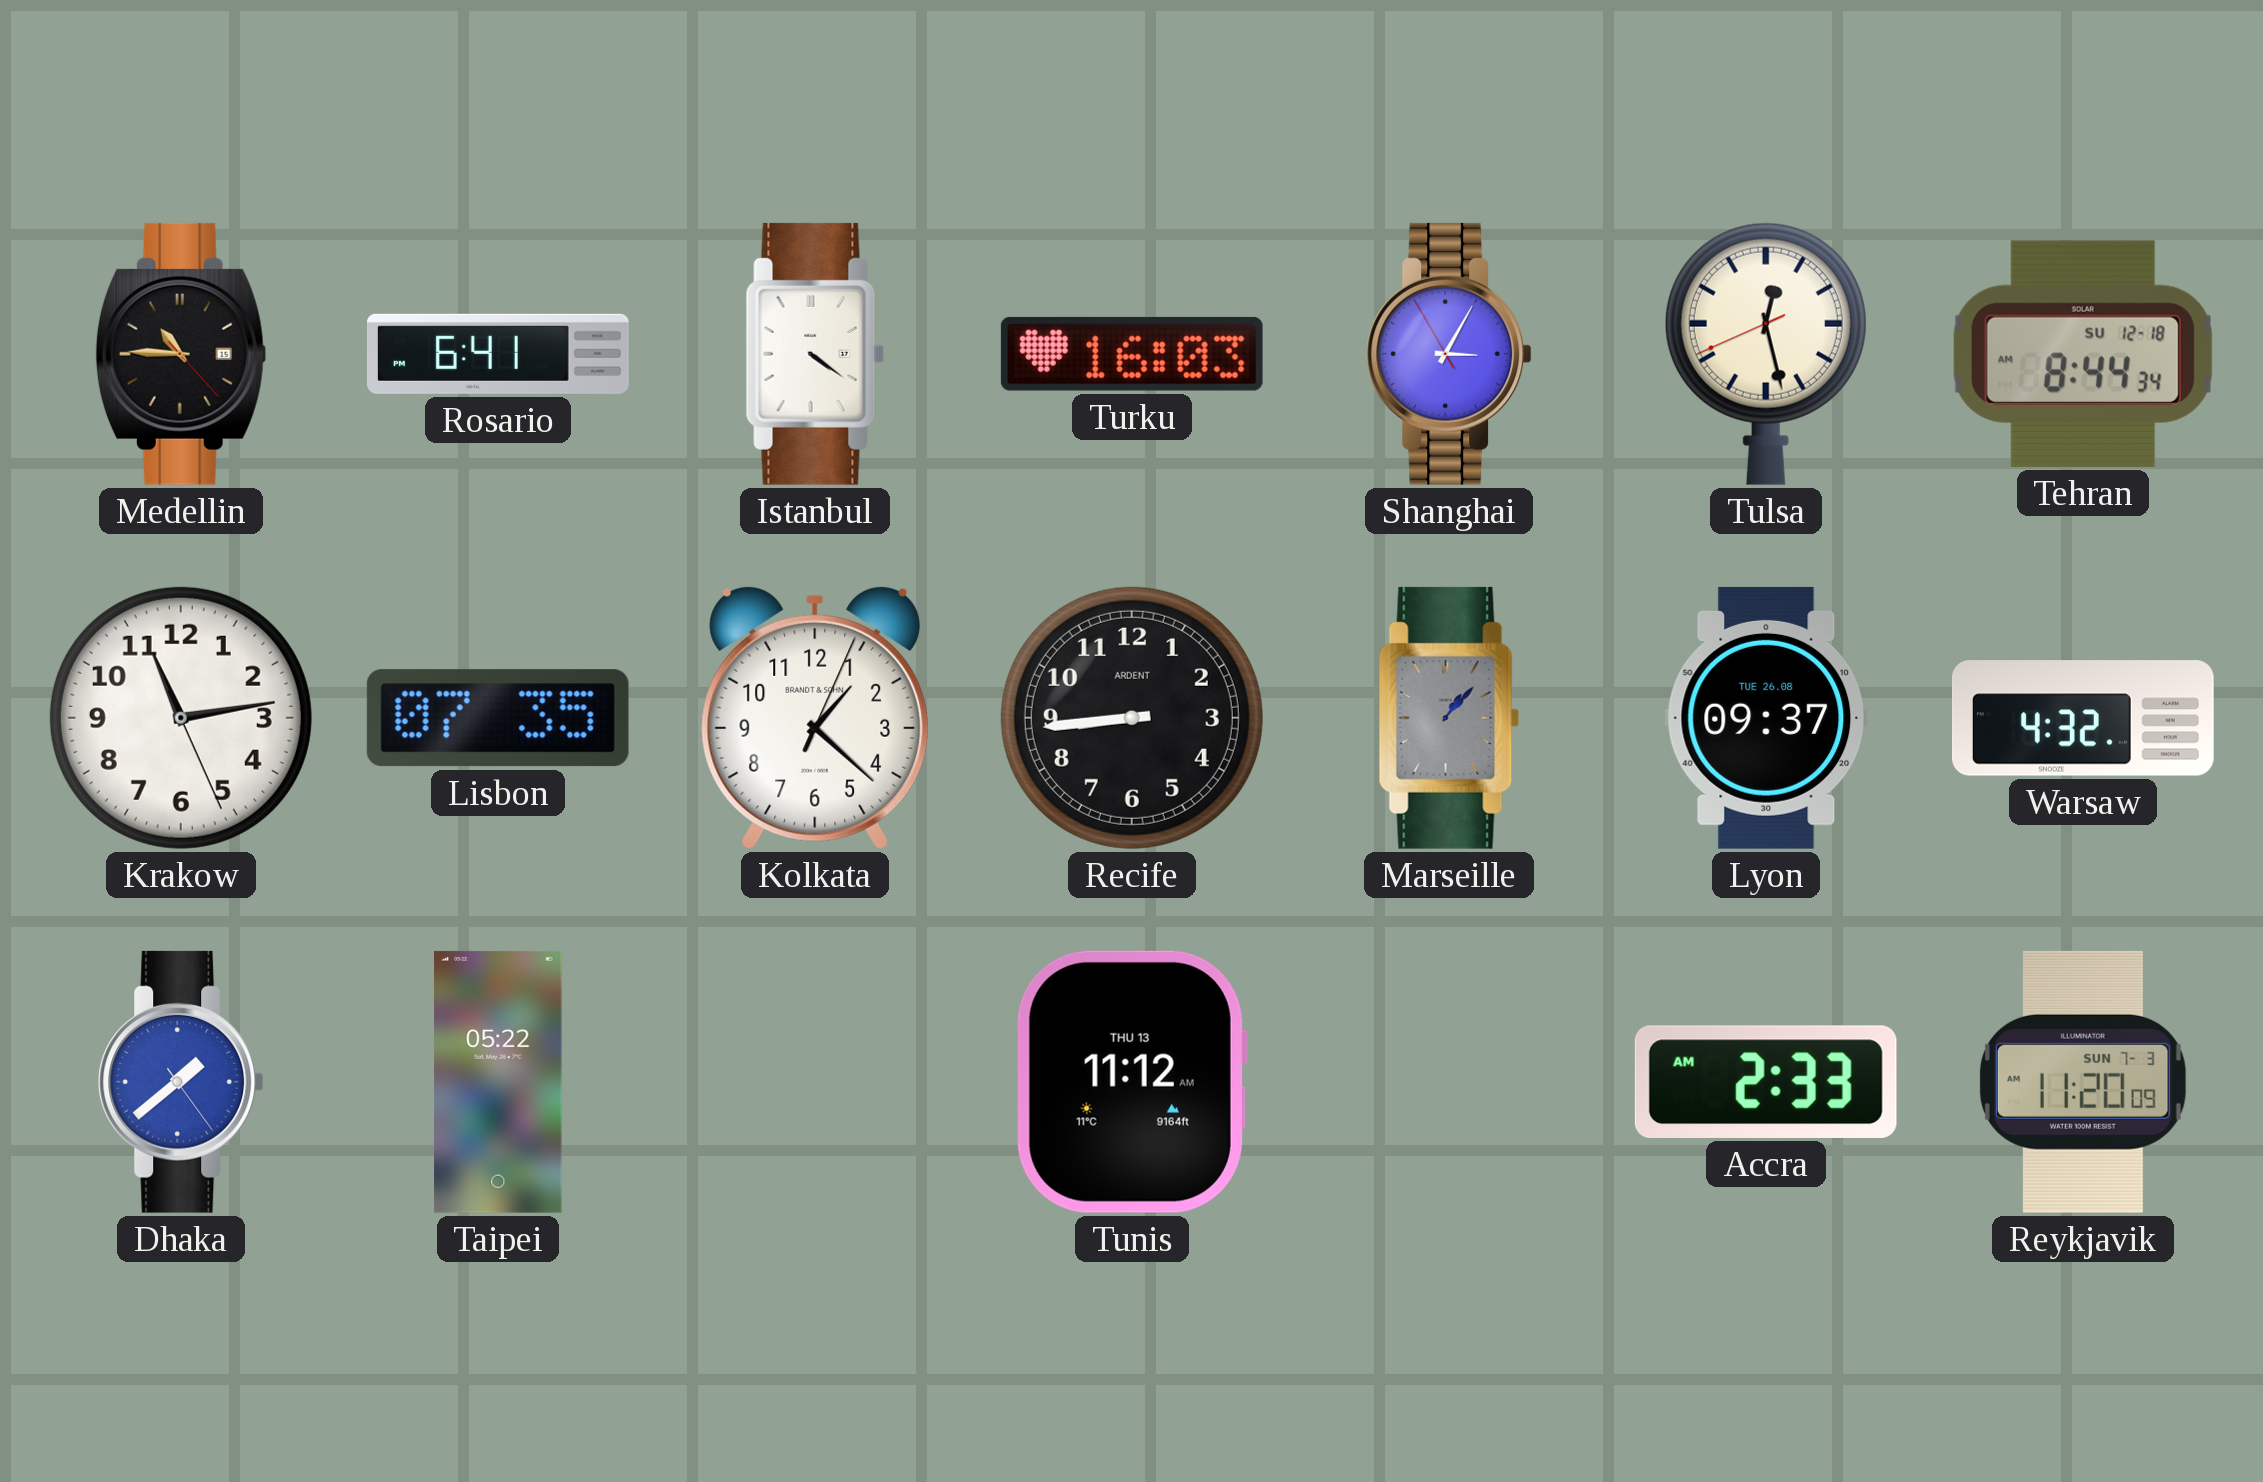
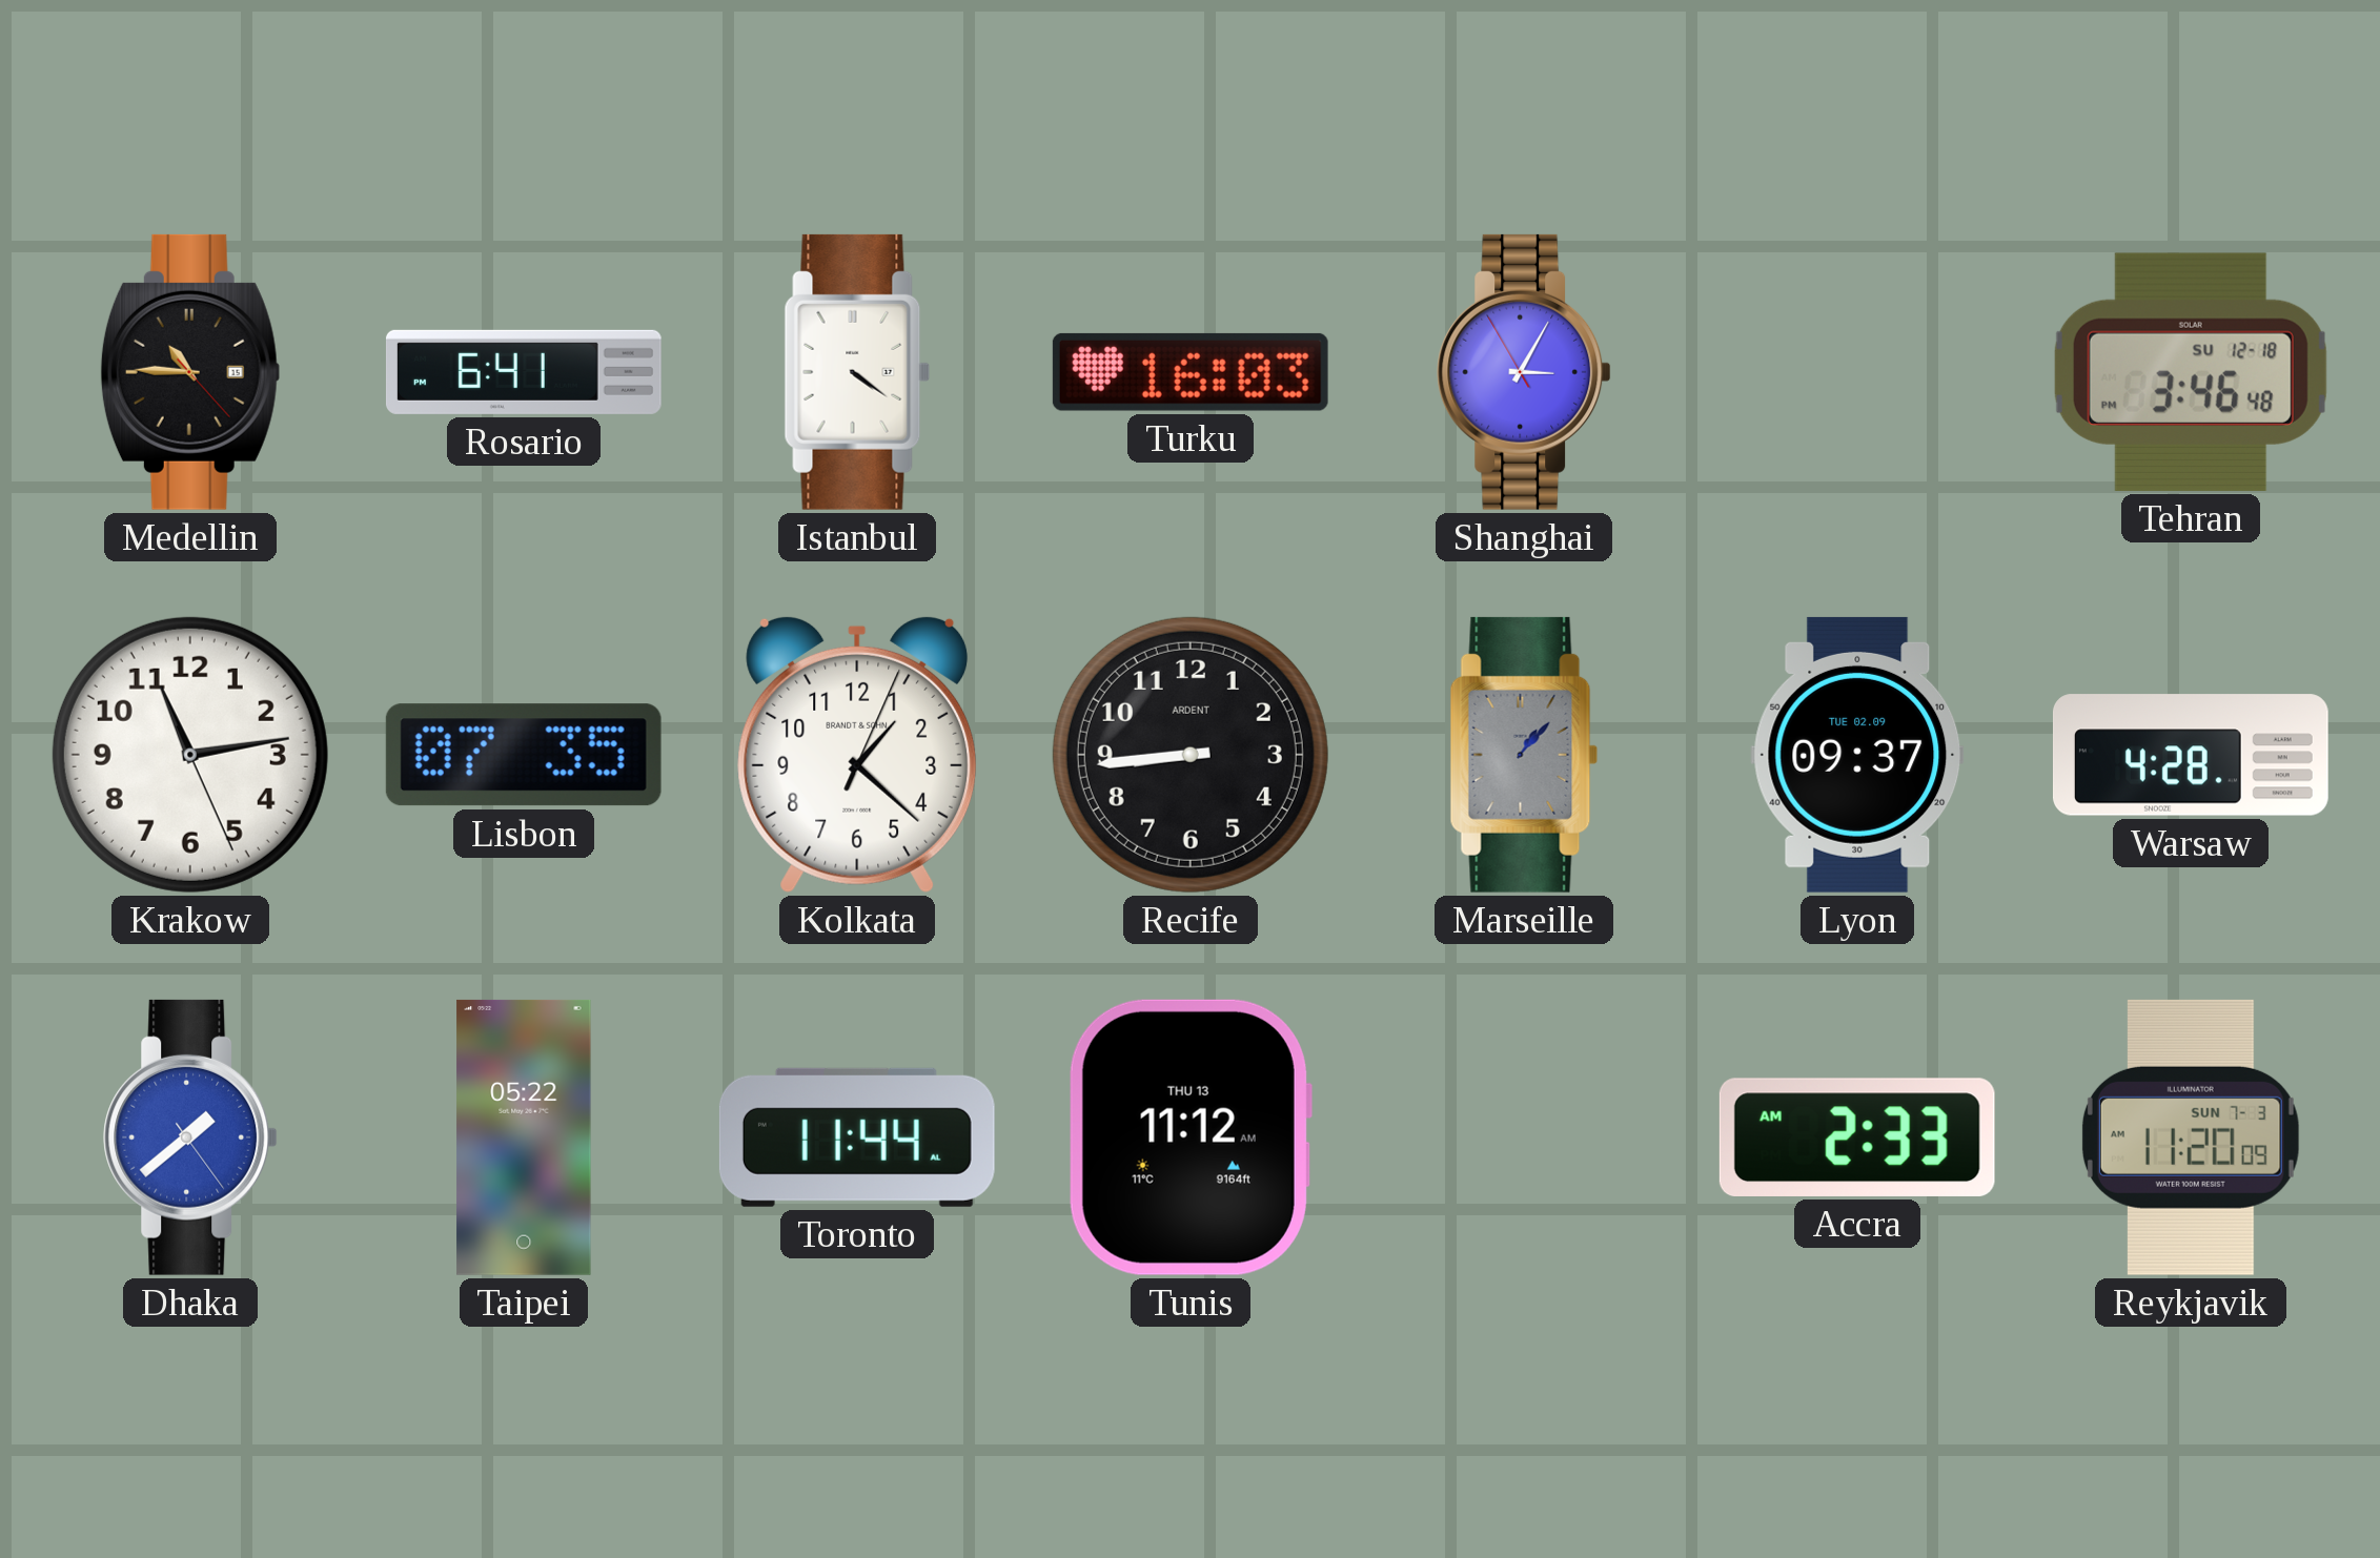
Tulsa: 12:27 -> none
Tehran: 8:44 -> 3:46
Lyon date: TUE 26.08 -> TUE 02.09
Warsaw: 4:32 -> 4:28
Toronto: none -> 11:44
